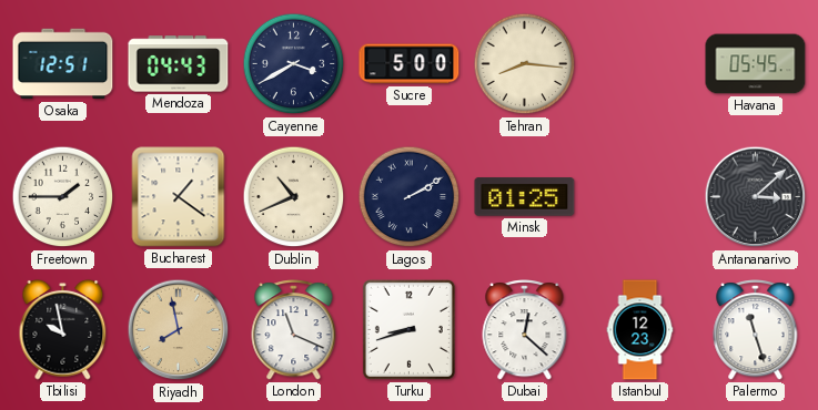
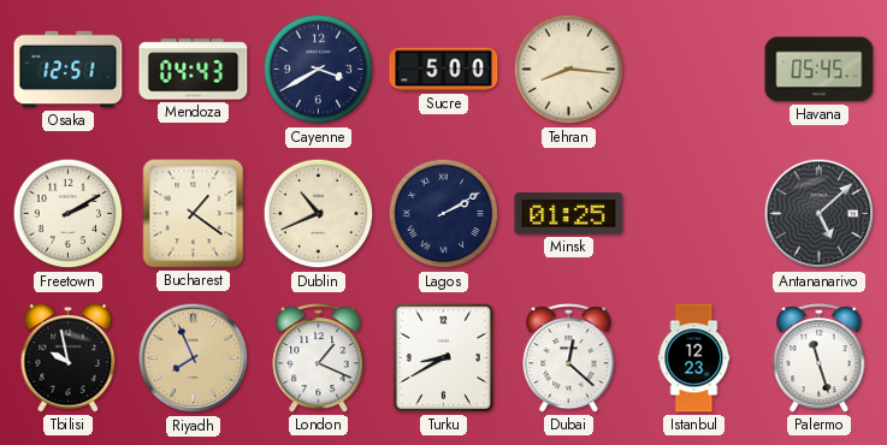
Freetown: 1:45 -> 2:10
Antananarivo: 3:08 -> 5:08
Riyadh: 7:58 -> 7:56
London: 11:19 -> 1:19
Turku: 8:42 -> 8:40
